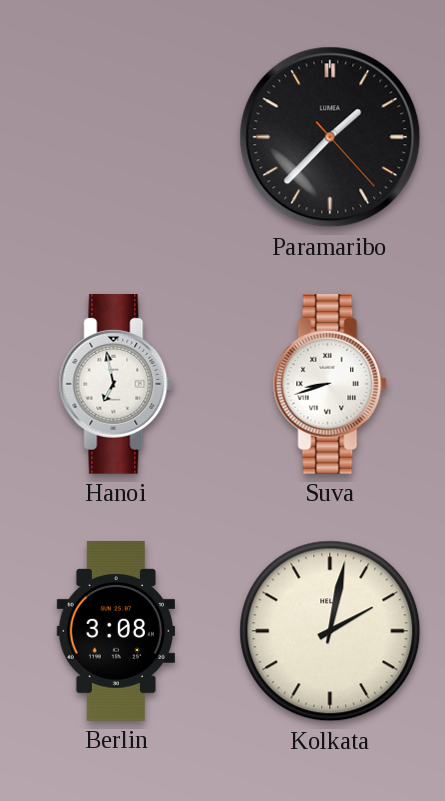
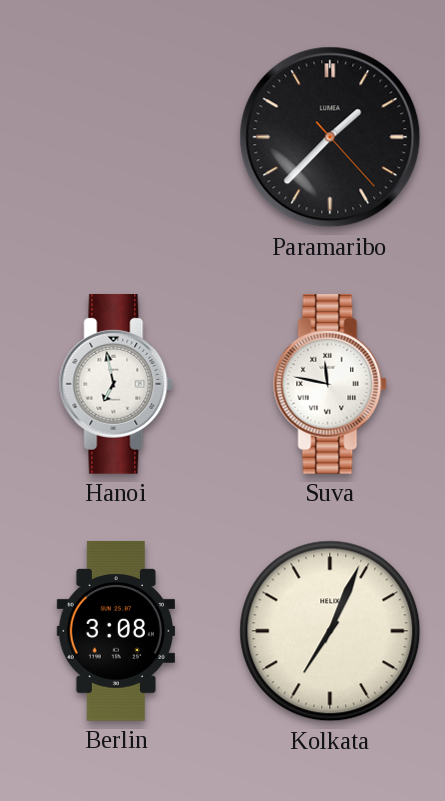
Suva: 8:42 -> 11:47
Kolkata: 2:02 -> 7:04
